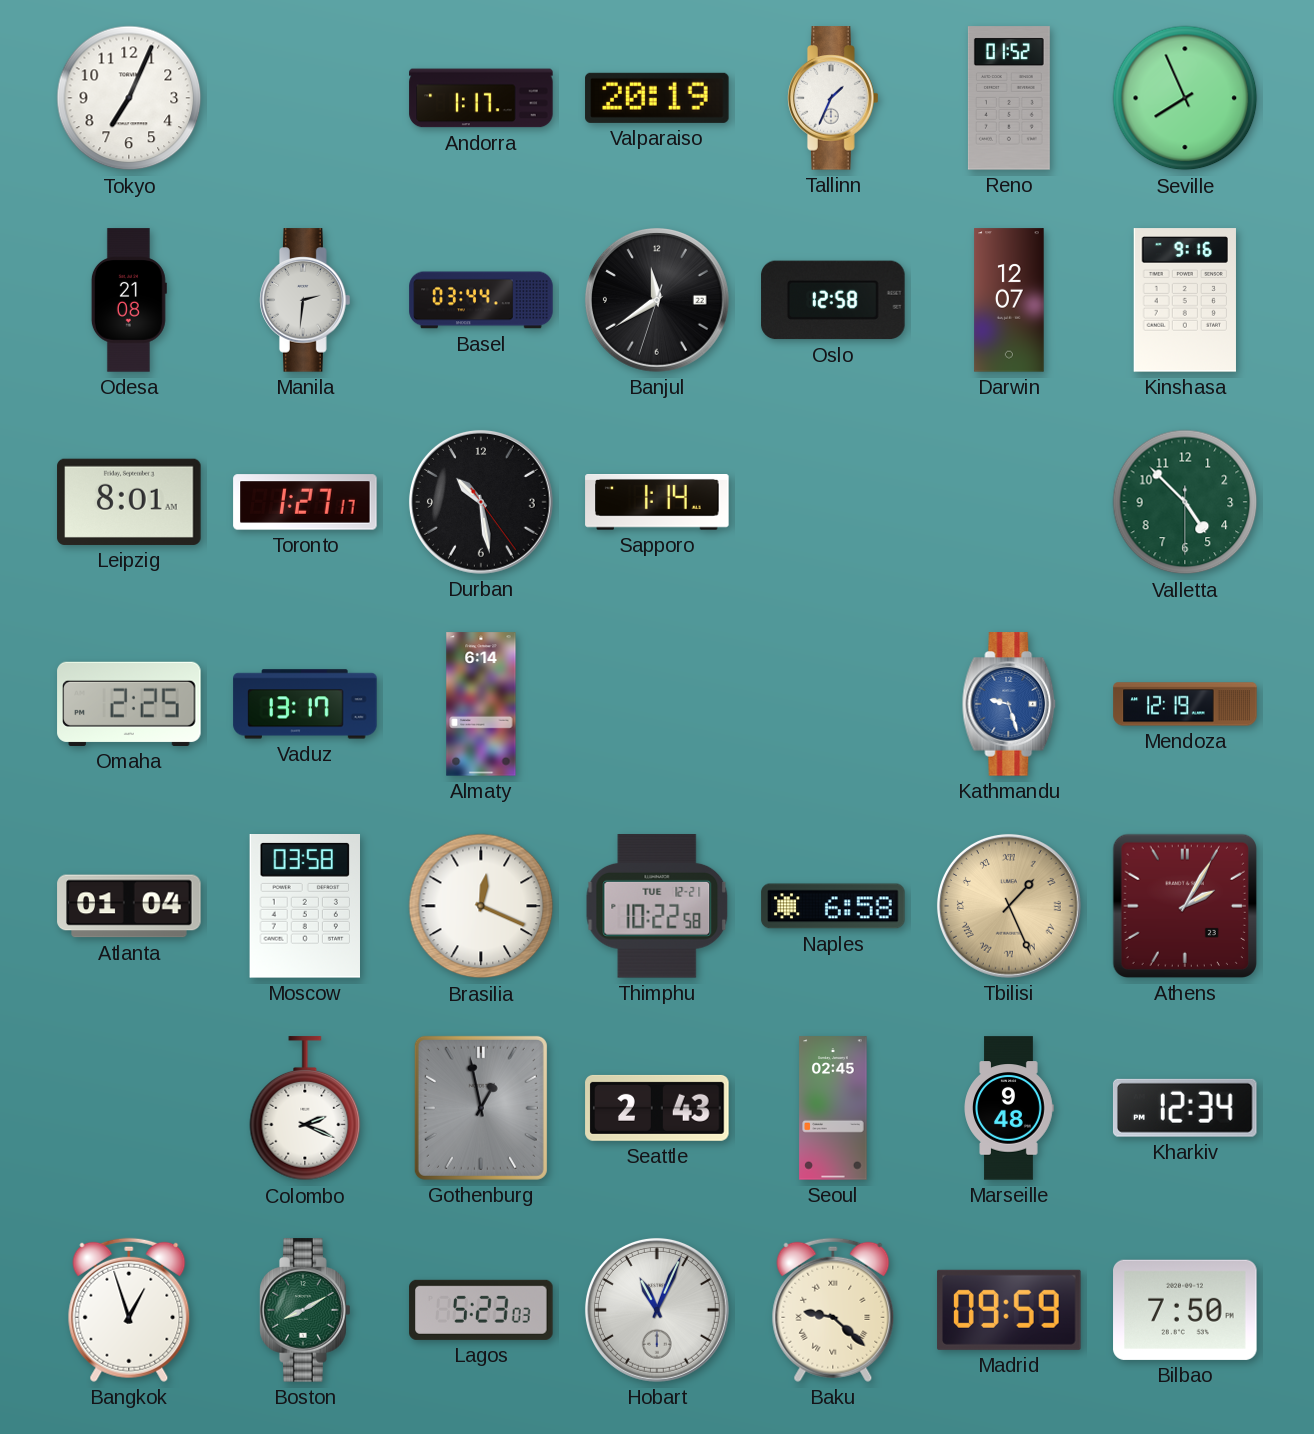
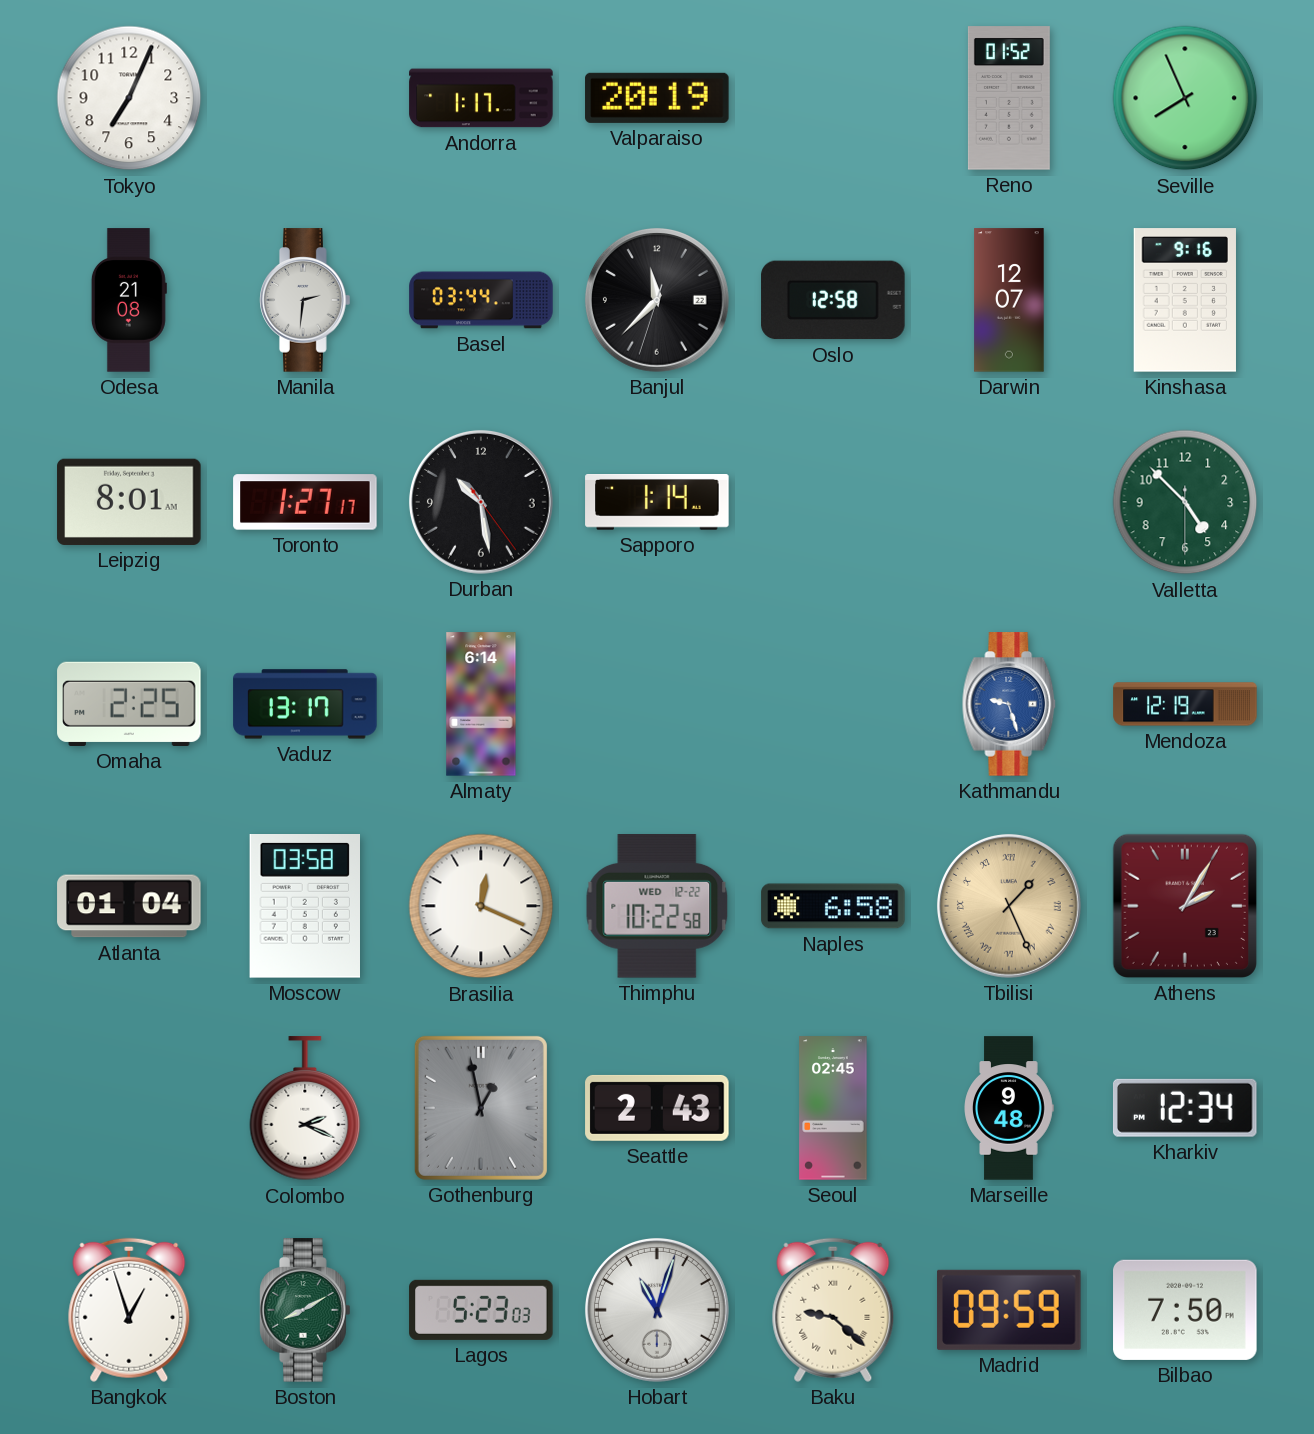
Tallinn: 1:34 -> none
Banjul: 11:39 -> 11:37
Thimphu date: TUE 12-21 -> WED 12-22
Hobart: 11:04 -> 11:03
